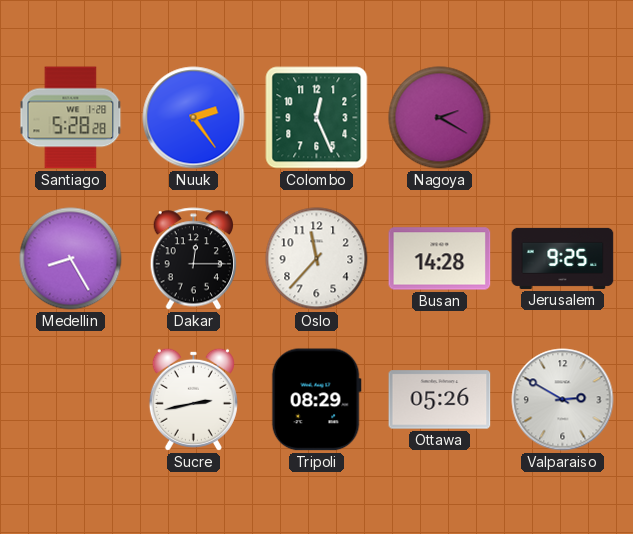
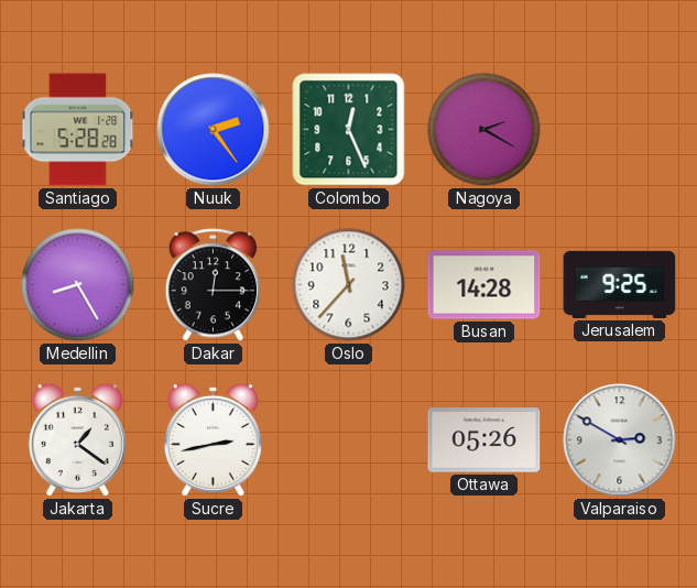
Jakarta: none -> 1:21
Tripoli: 08:29 -> none
